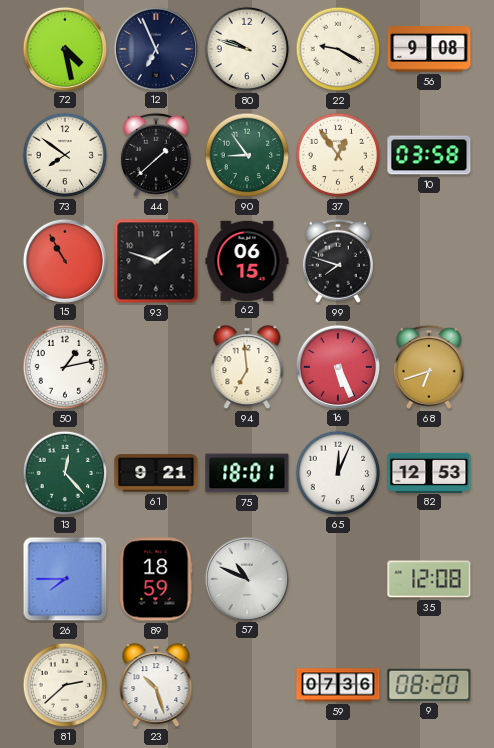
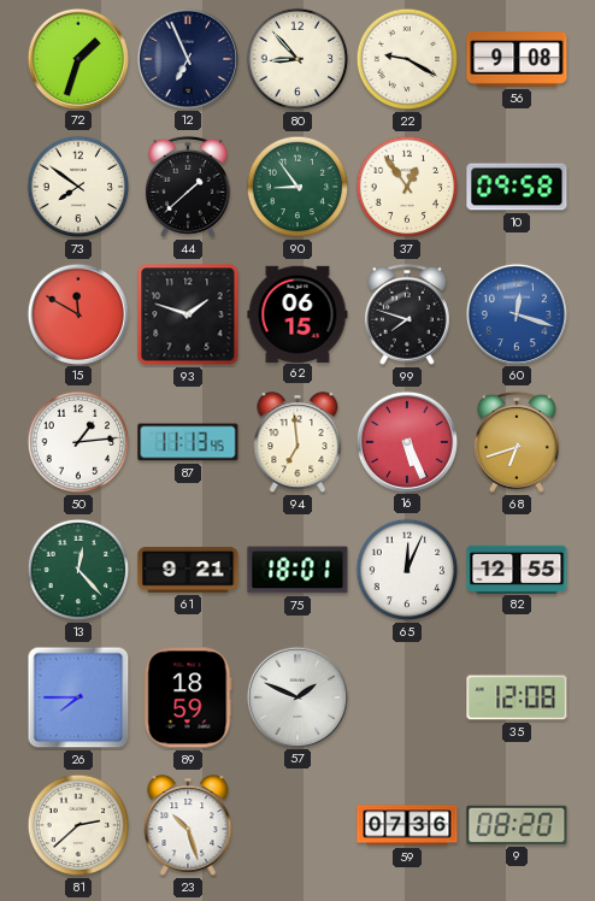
72: 4:28 -> 1:33
80: 9:48 -> 8:53
10: 03:58 -> 09:58
15: 10:55 -> 11:50
60: none -> 12:18
50: 1:13 -> 1:14
87: none -> 11:13
82: 12:53 -> 12:55
57: 10:49 -> 1:49
